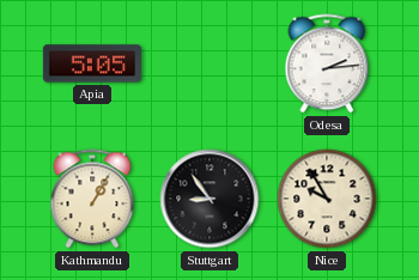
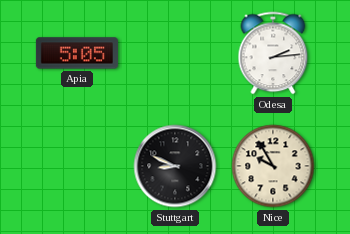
Kathmandu: 1:05 -> none
Stuttgart: 8:54 -> 8:49
